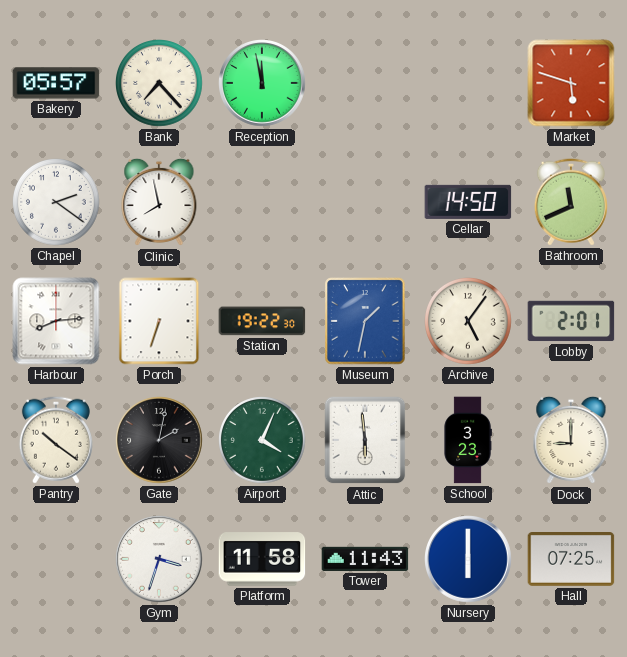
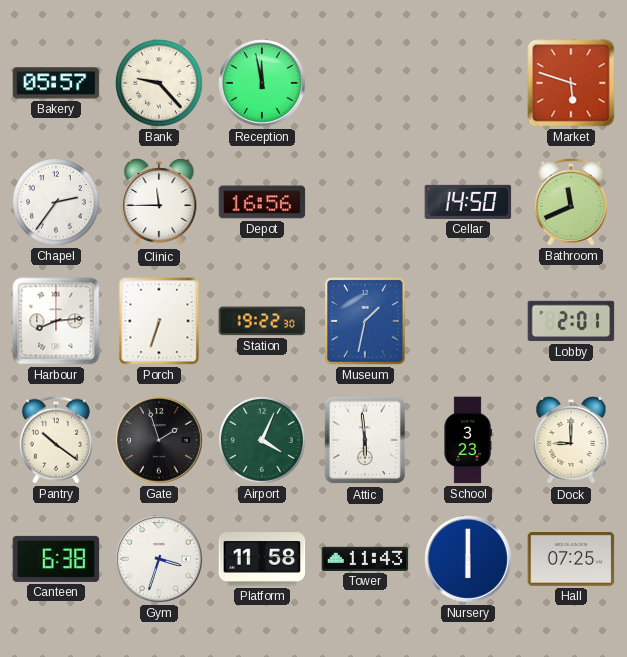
Bank: 7:23 -> 9:23
Chapel: 2:21 -> 2:36
Clinic: 7:58 -> 11:45
Depot: none -> 16:56
Archive: 5:06 -> none
Gate: 2:02 -> 1:57
Canteen: none -> 6:38
